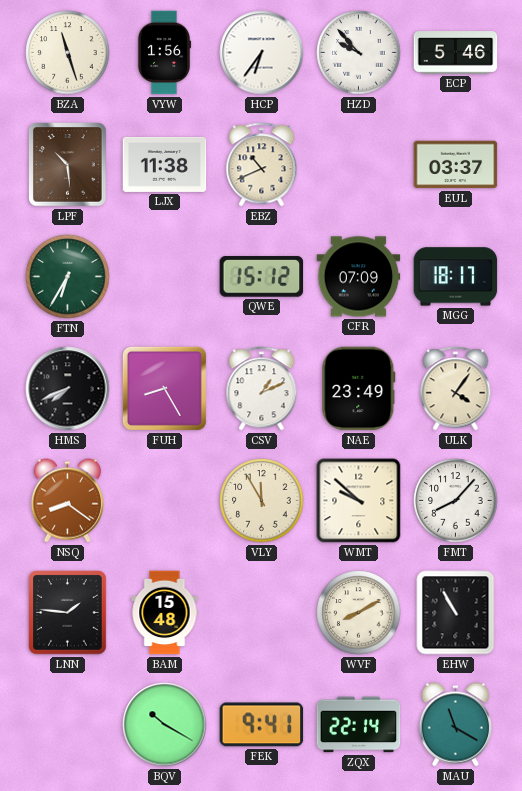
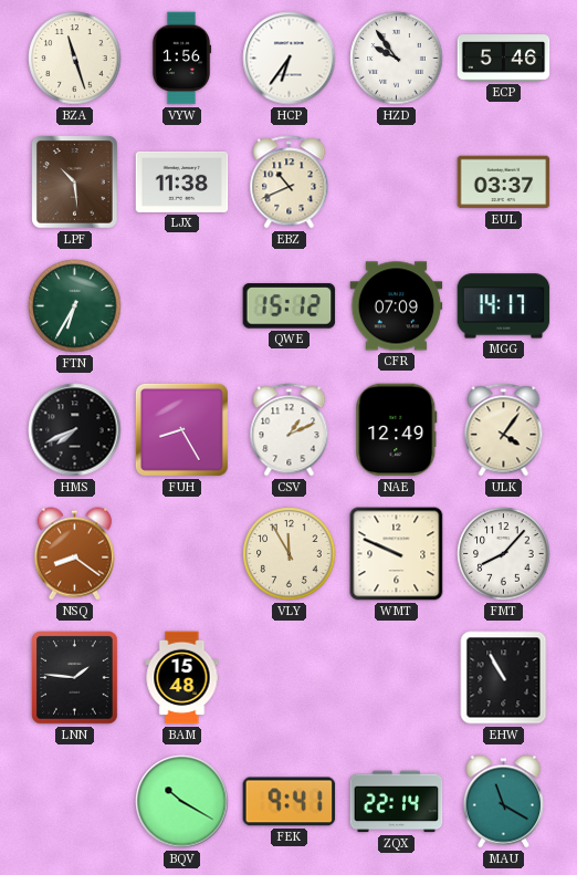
HZD: 9:53 -> 9:54
MGG: 18:17 -> 14:17
NAE: 23:49 -> 12:49
WMT: 9:52 -> 9:49
WVF: 8:10 -> none
